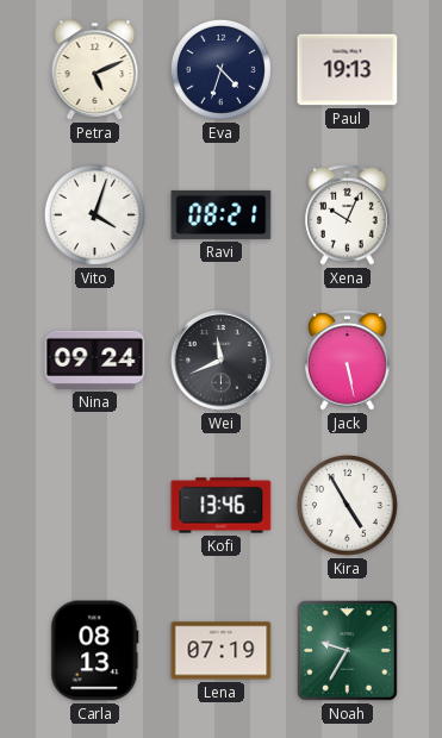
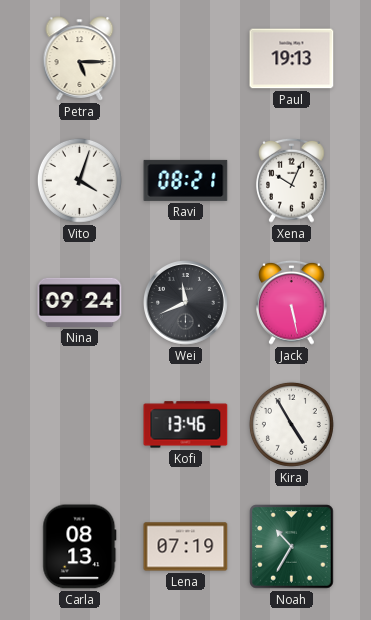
Petra: 5:11 -> 5:15
Eva: 4:33 -> none
Noah: 9:35 -> 10:35
